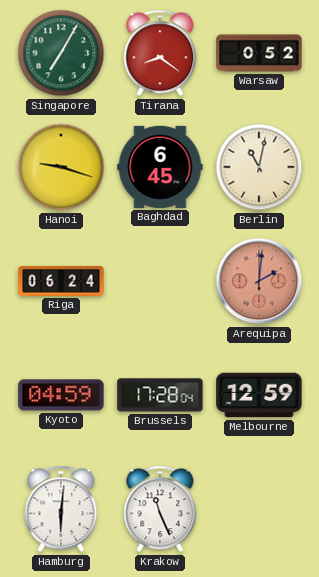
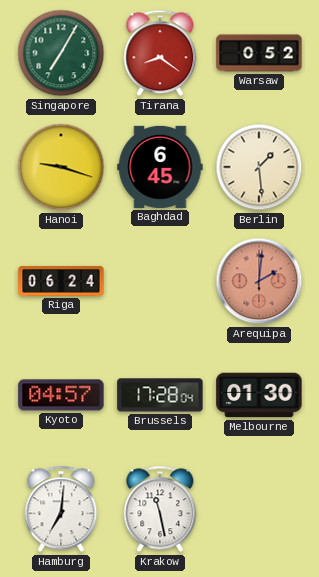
Berlin: 11:02 -> 1:29
Kyoto: 04:59 -> 04:57
Melbourne: 12:59 -> 01:30
Hamburg: 6:01 -> 7:01
Krakow: 11:26 -> 11:28
